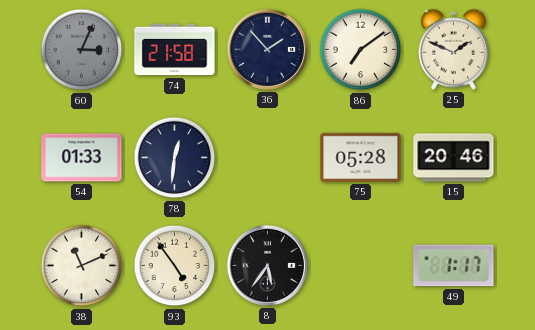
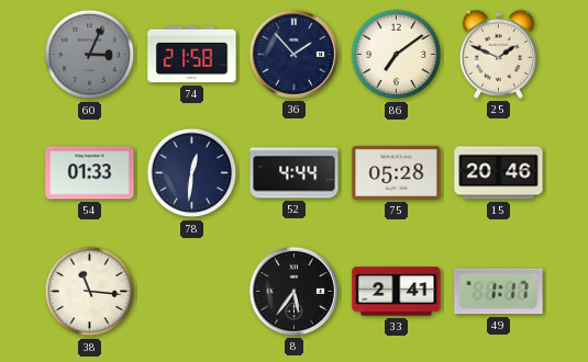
52: none -> 4:44
38: 11:11 -> 11:16
93: 4:54 -> none
33: none -> 2:41
